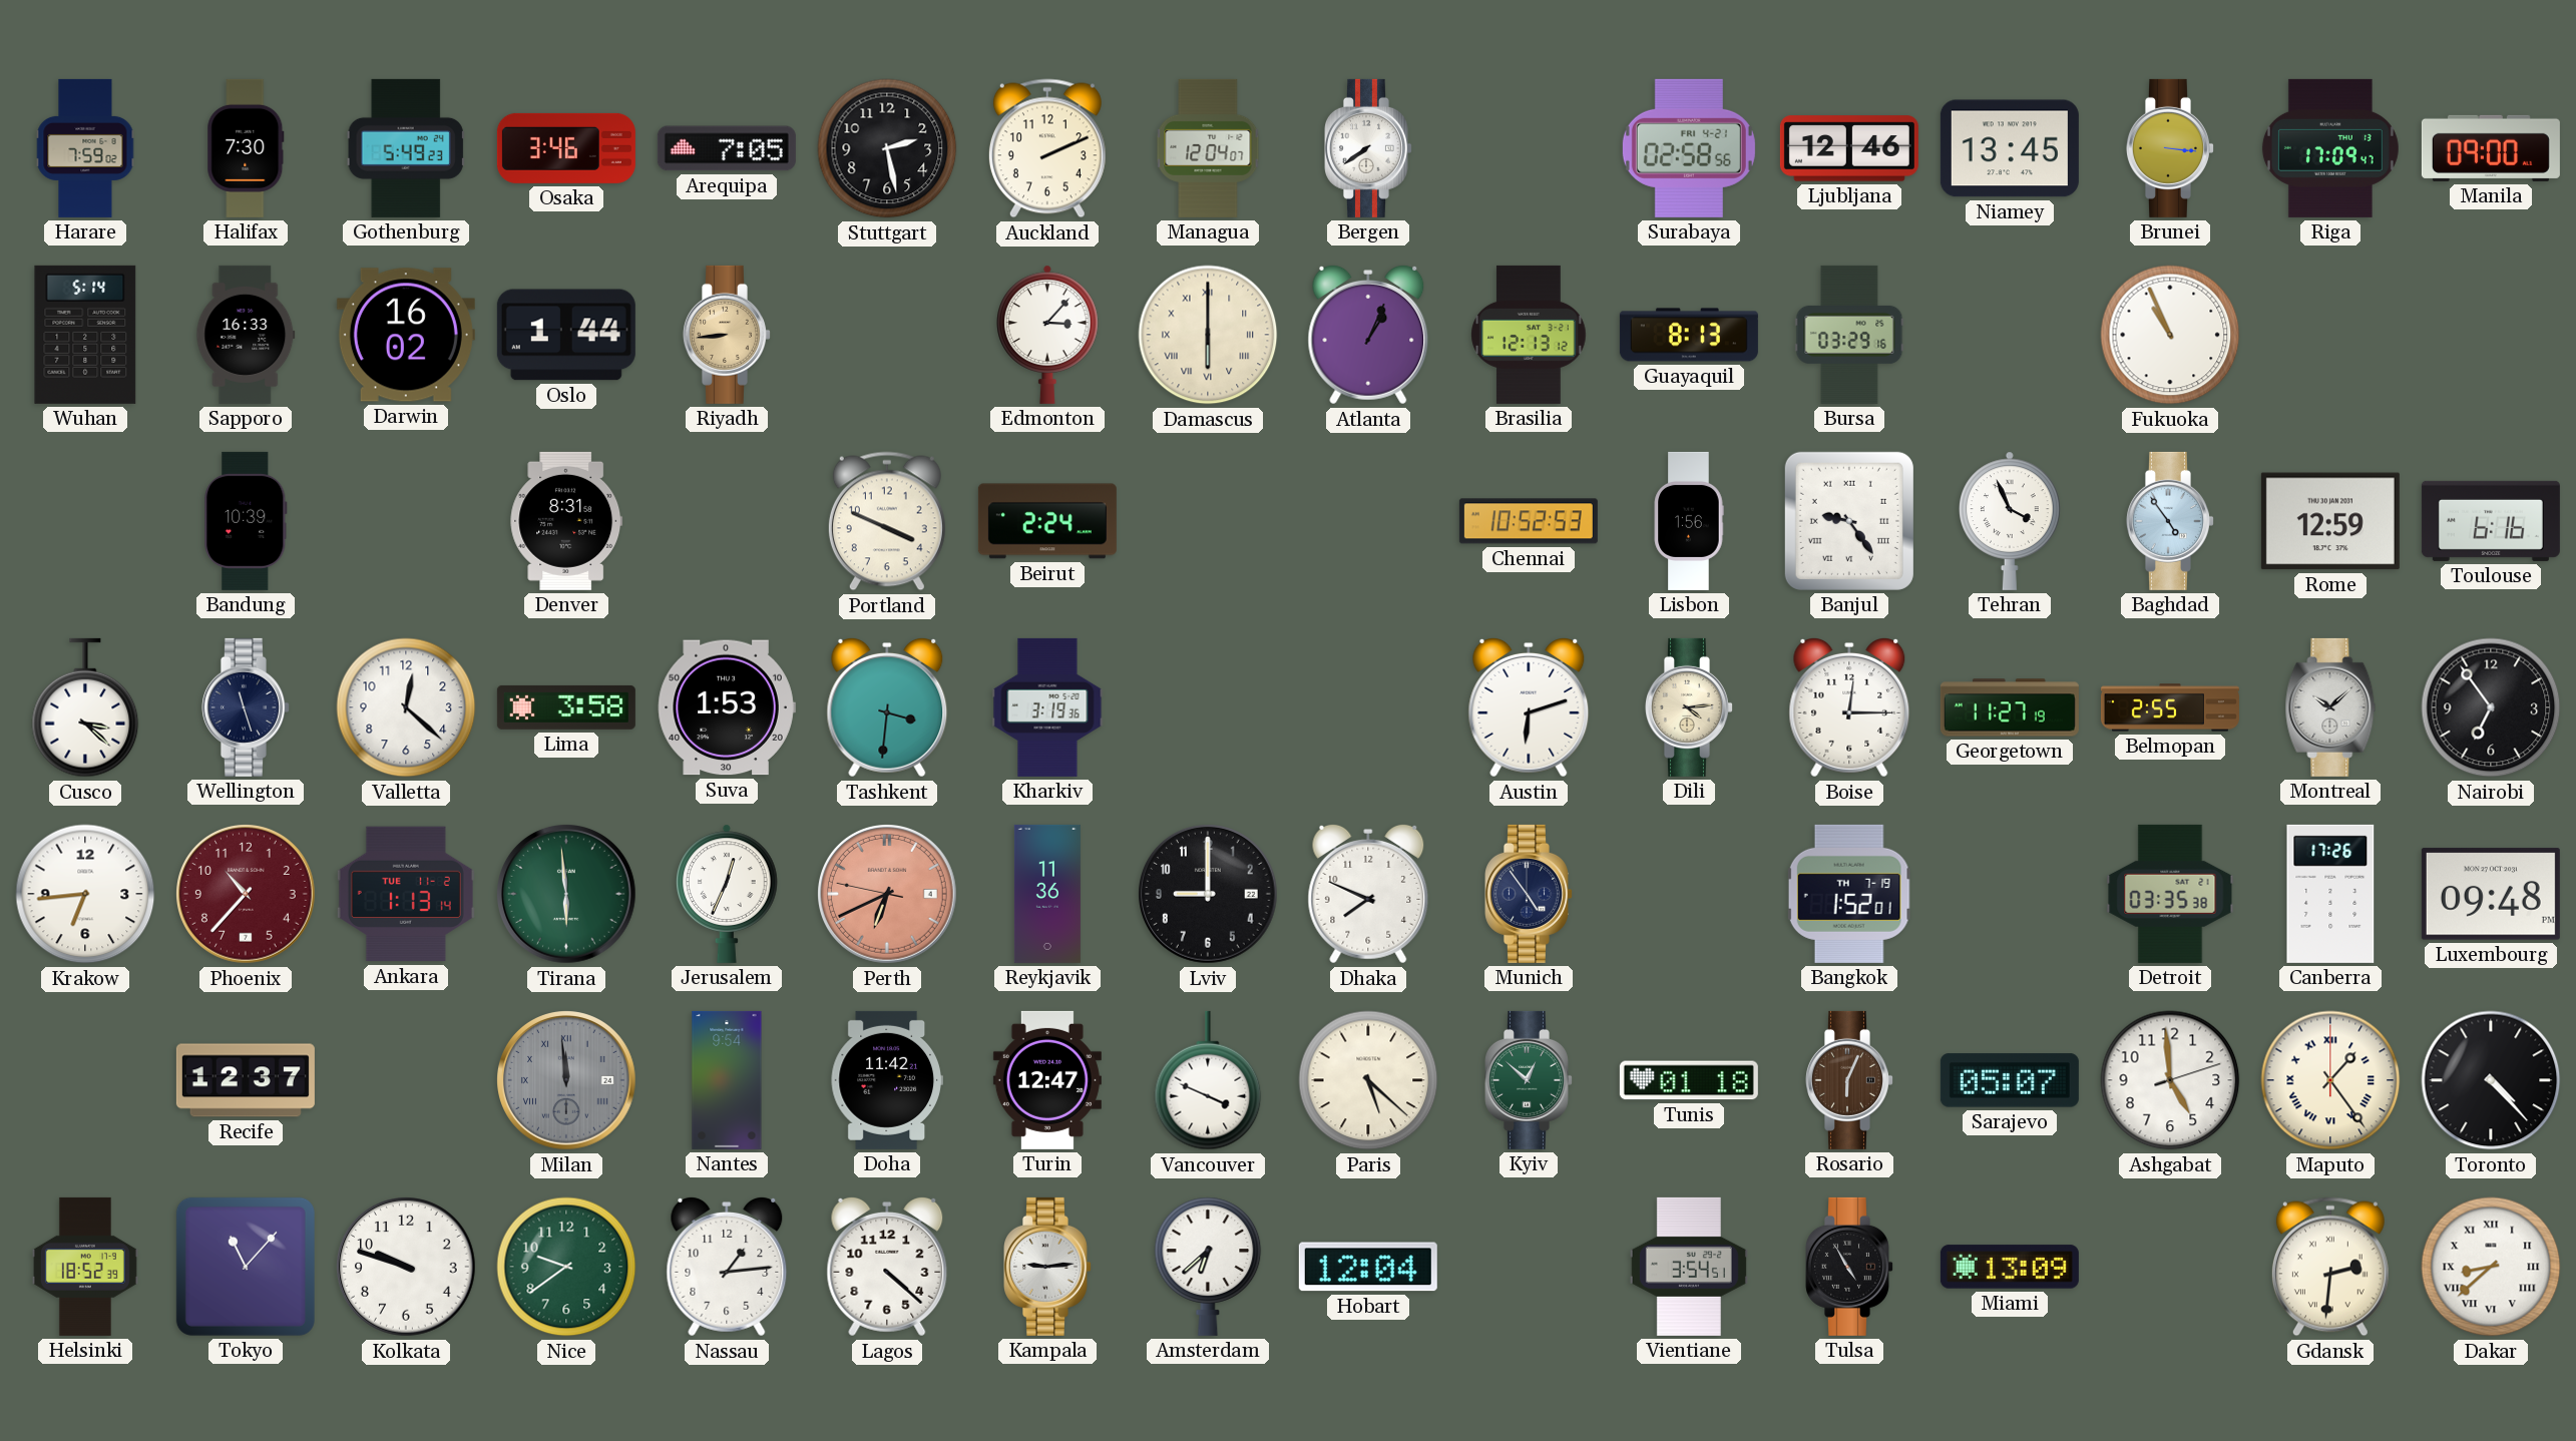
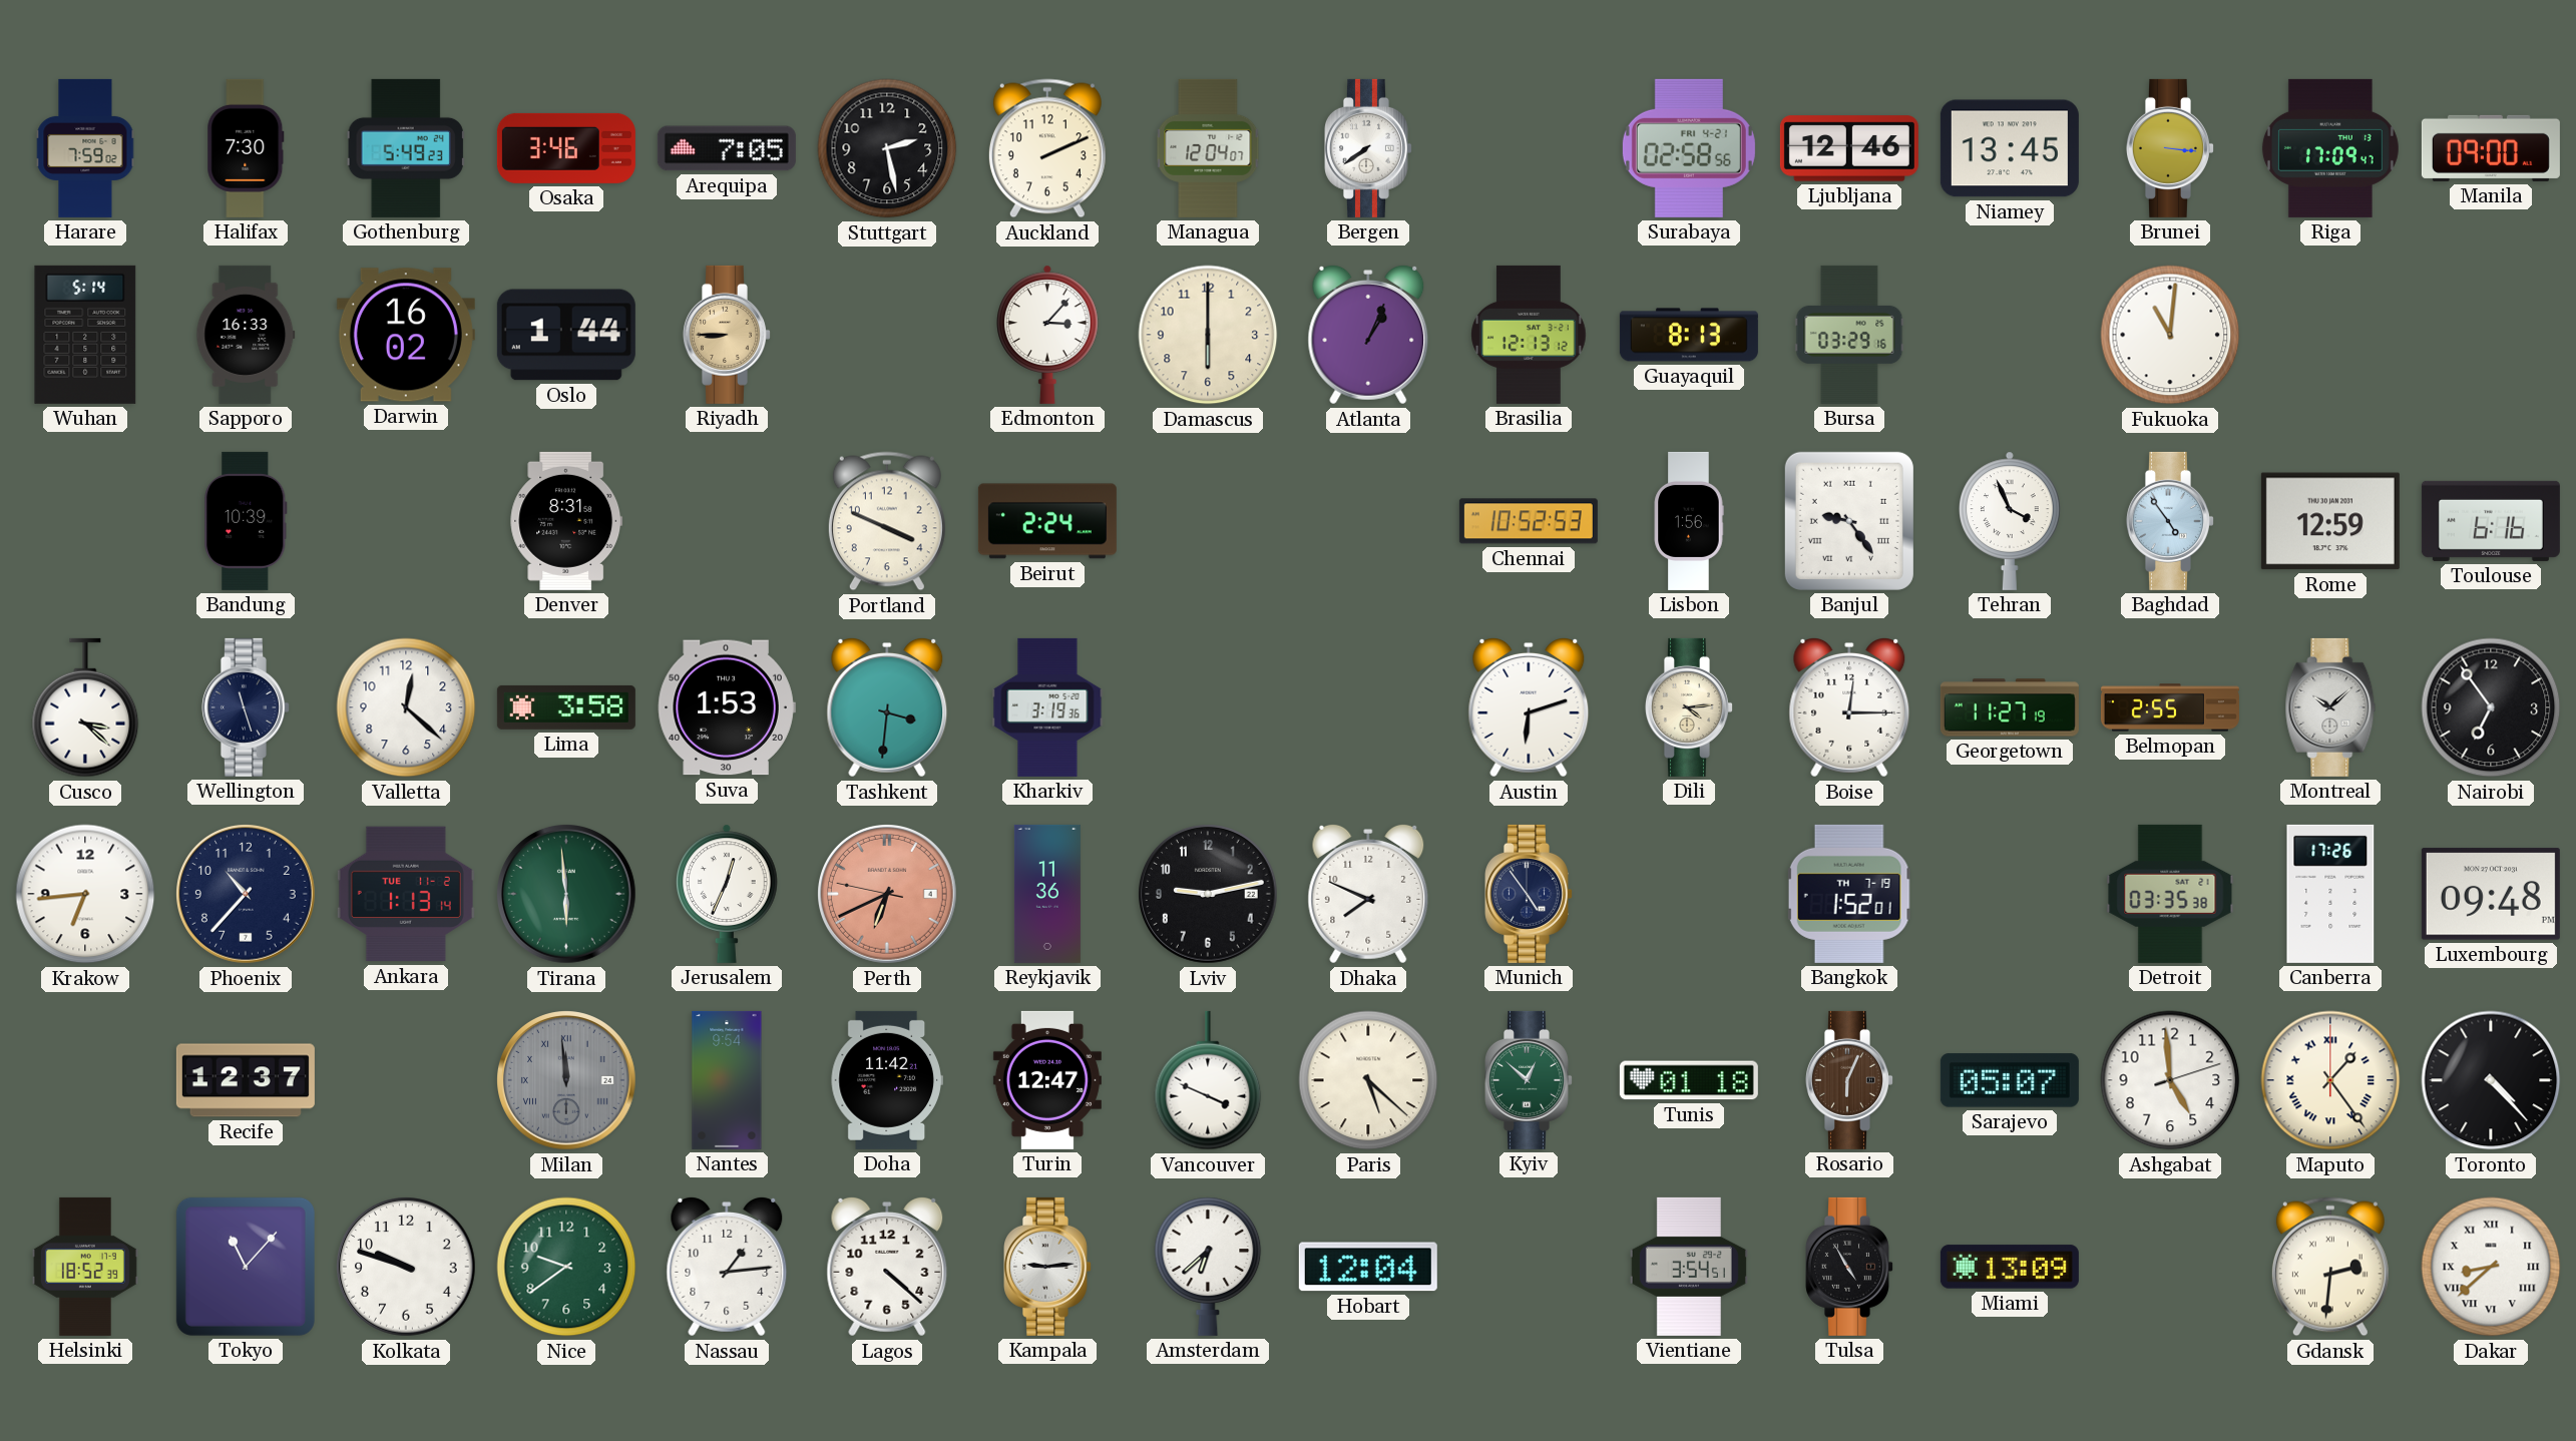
Riyadh: 8:44 -> 8:45
Damascus numerals: Roman -> Arabic
Fukuoka: 10:56 -> 11:01
Phoenix dial: burgundy -> navy
Lviv: 9:00 -> 9:13
